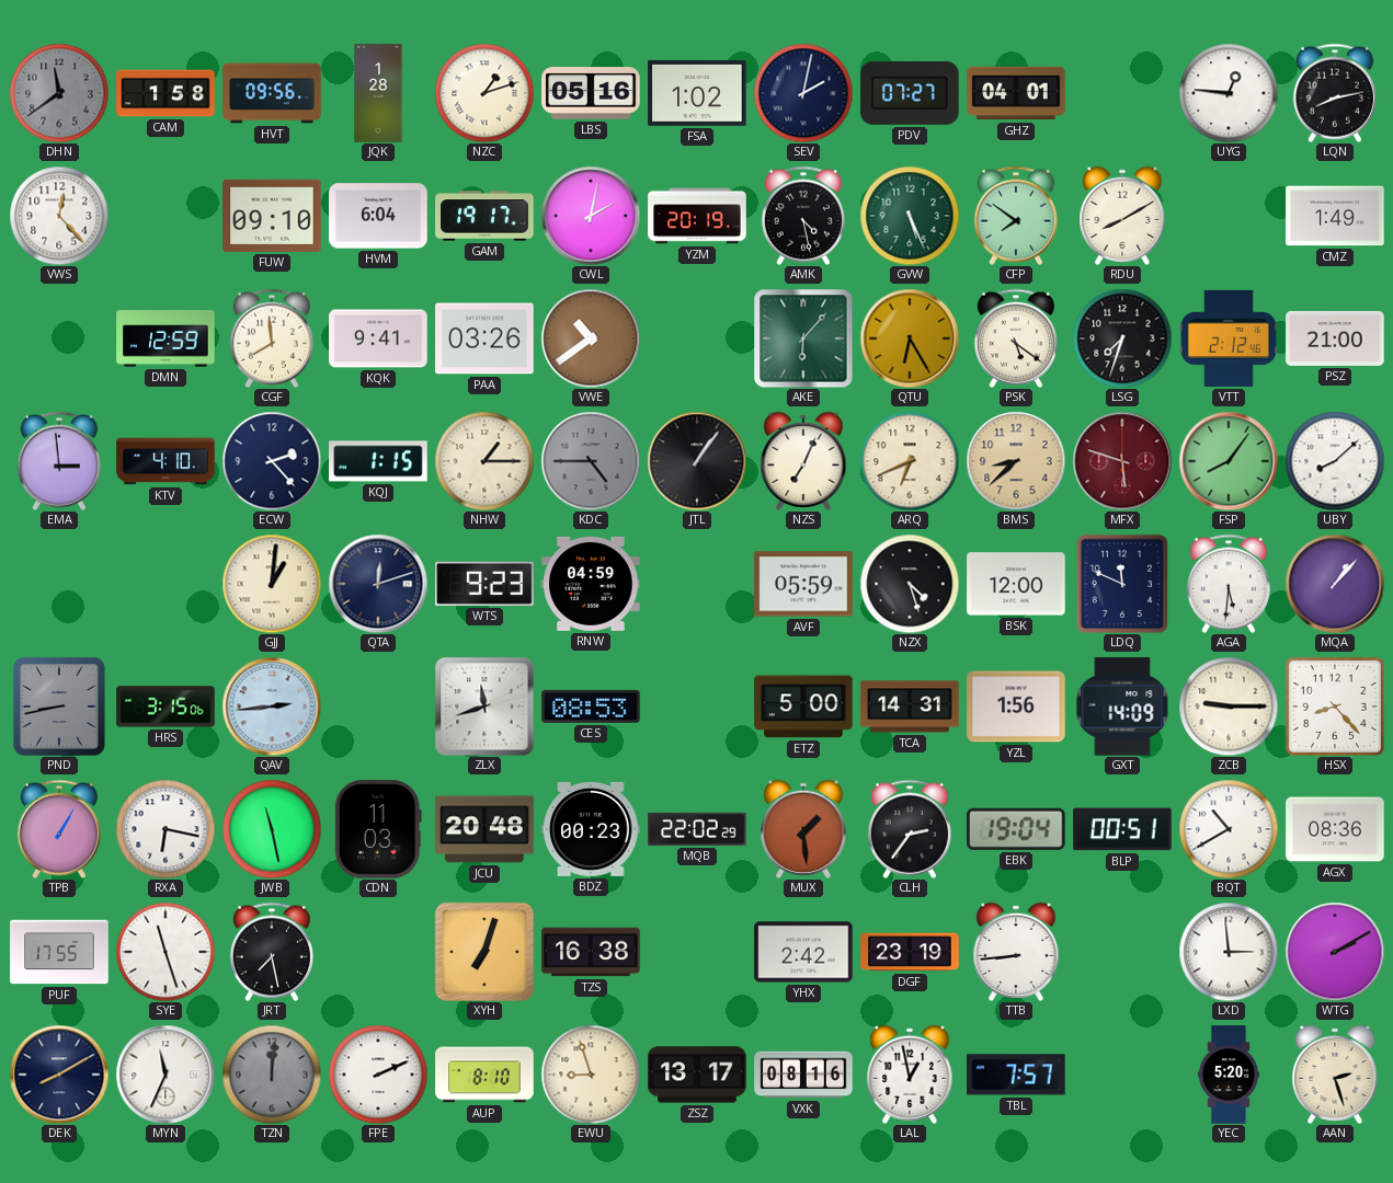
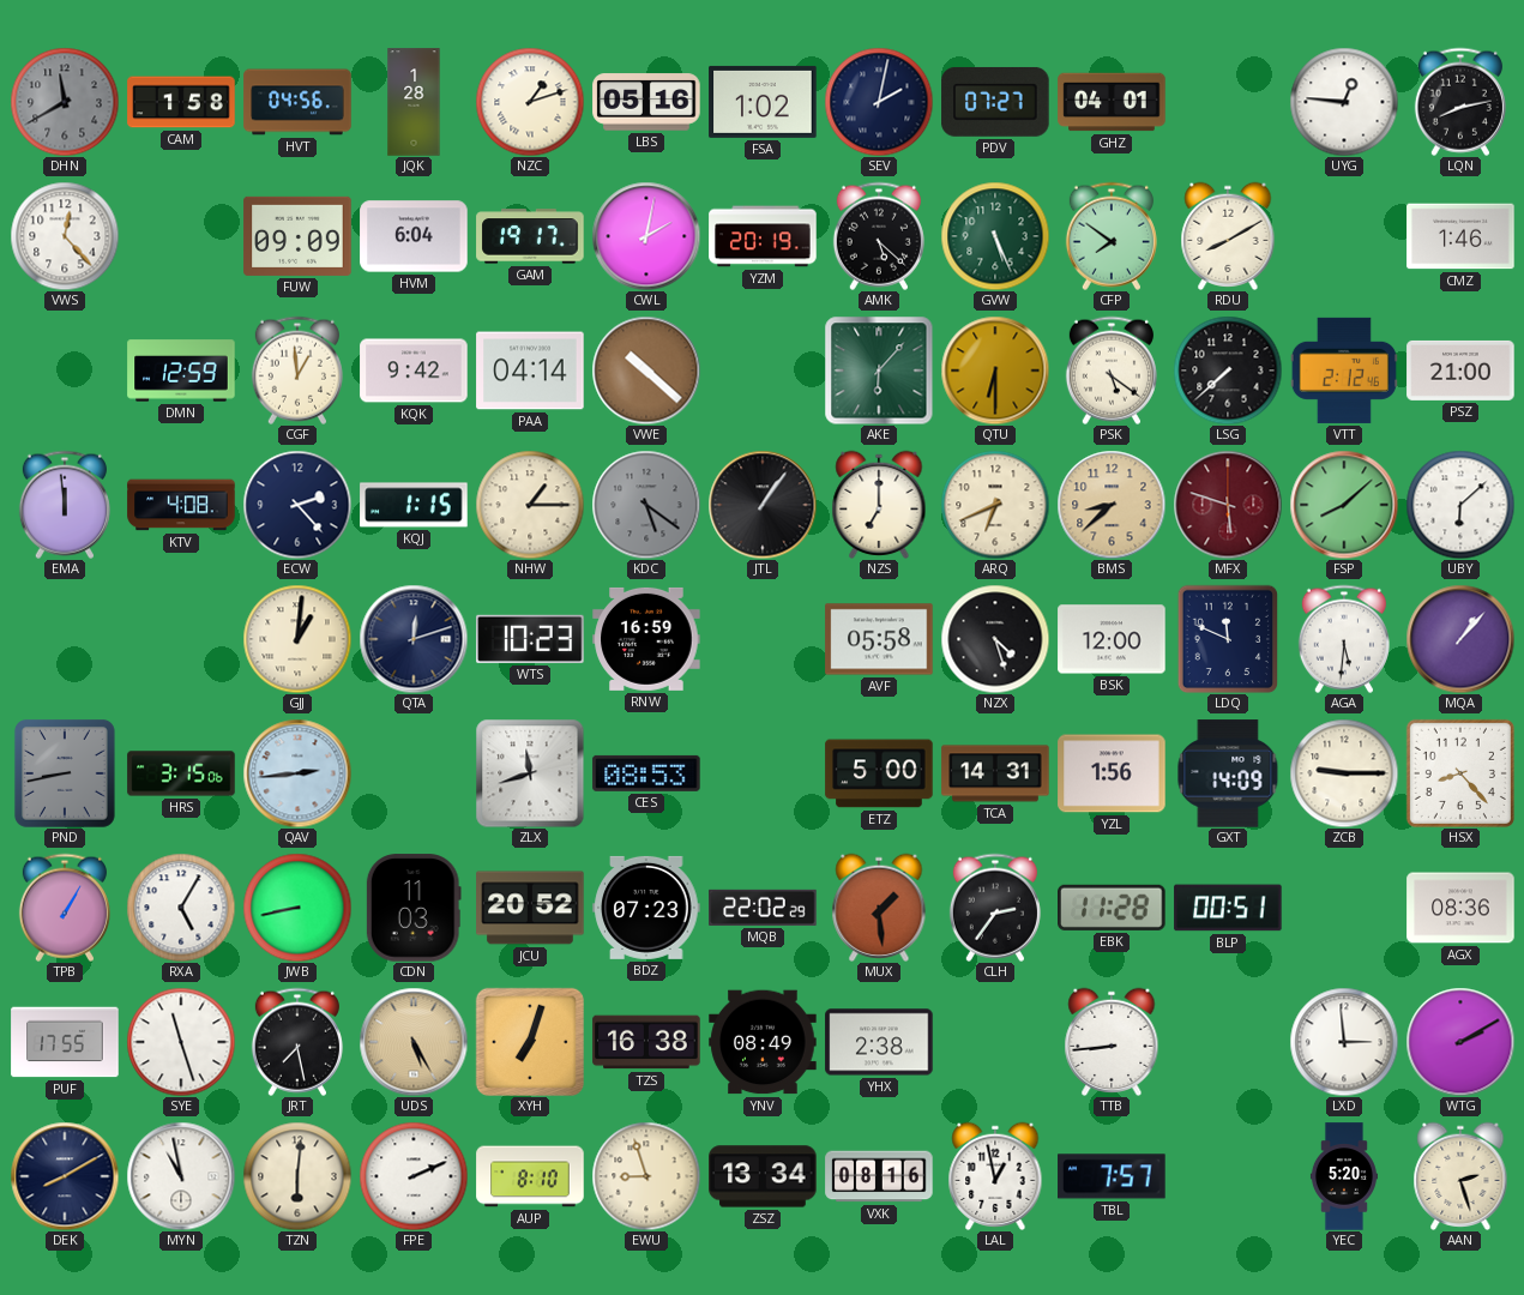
DHN: 11:39 -> 11:40
HVT: 09:56 -> 04:56
FUW: 09:10 -> 09:09
AMK: 4:28 -> 5:22
CMZ: 1:49 -> 1:46
CGF: 7:59 -> 12:59
KQK: 9:41 -> 9:42
PAA: 03:26 -> 04:14
VWE: 10:39 -> 10:22
QTU: 6:25 -> 6:30
LSG: 7:33 -> 7:38
EMA: 2:59 -> 11:59
KTV: 4:10 -> 4:08
KDC: 4:45 -> 5:21
NZS: 7:04 -> 7:00
FSP: 8:06 -> 8:08
UBY: 8:08 -> 6:08
WTS: 9:23 -> 10:23
RNW: 04:59 -> 16:59
AVF: 05:59 -> 05:58
RXA: 6:17 -> 5:05
JWB: 11:28 -> 8:43
JCU: 20:48 -> 20:52
BDZ: 00:23 -> 07:23
EBK: 19:04 -> 11:28
BQT: 10:40 -> none
UDS: none -> 5:25
YNV: none -> 08:49
YHX: 2:42 -> 2:38
DGF: 23:19 -> none
MYN: 11:34 -> 10:58
TZN: 12:01 -> 6:01
TZN dial: grey -> cream
ZSZ: 13:17 -> 13:34
